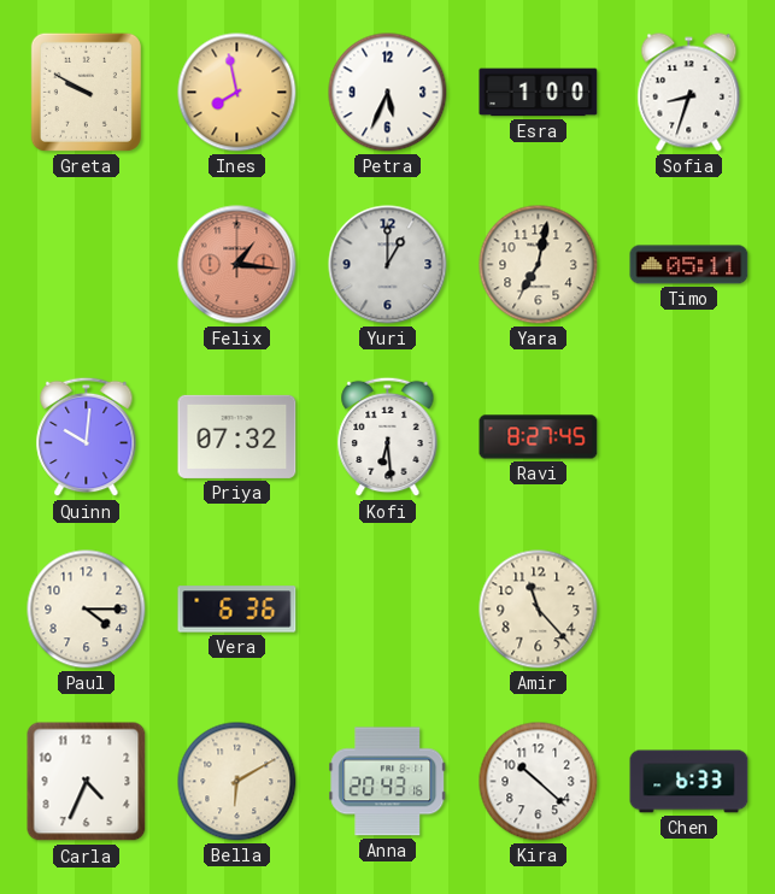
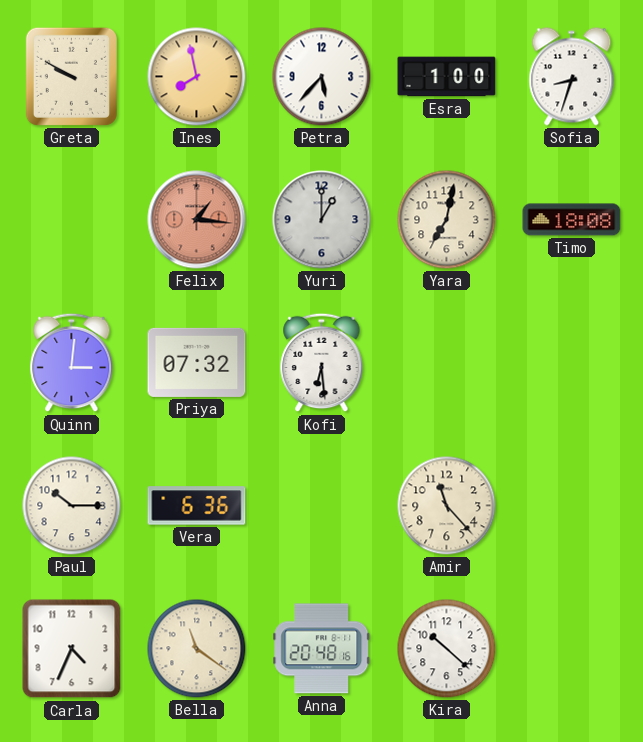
Petra: 5:34 -> 5:37
Timo: 05:11 -> 18:08
Quinn: 10:01 -> 3:01
Ravi: 8:27 -> none
Paul: 4:15 -> 10:15
Bella: 6:10 -> 11:21
Anna: 20:43 -> 20:48
Chen: 6:33 -> none
